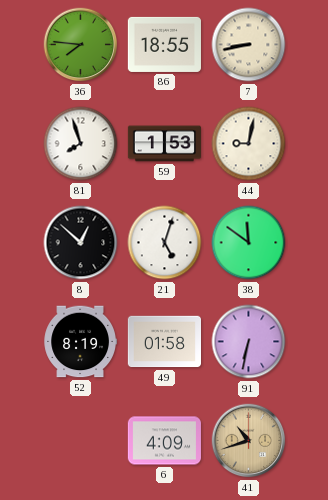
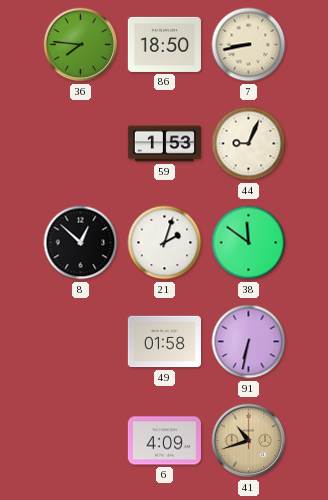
86: 18:55 -> 18:50
81: 7:57 -> none
44: 9:02 -> 9:04
21: 5:03 -> 2:03
52: 8:19 -> none
